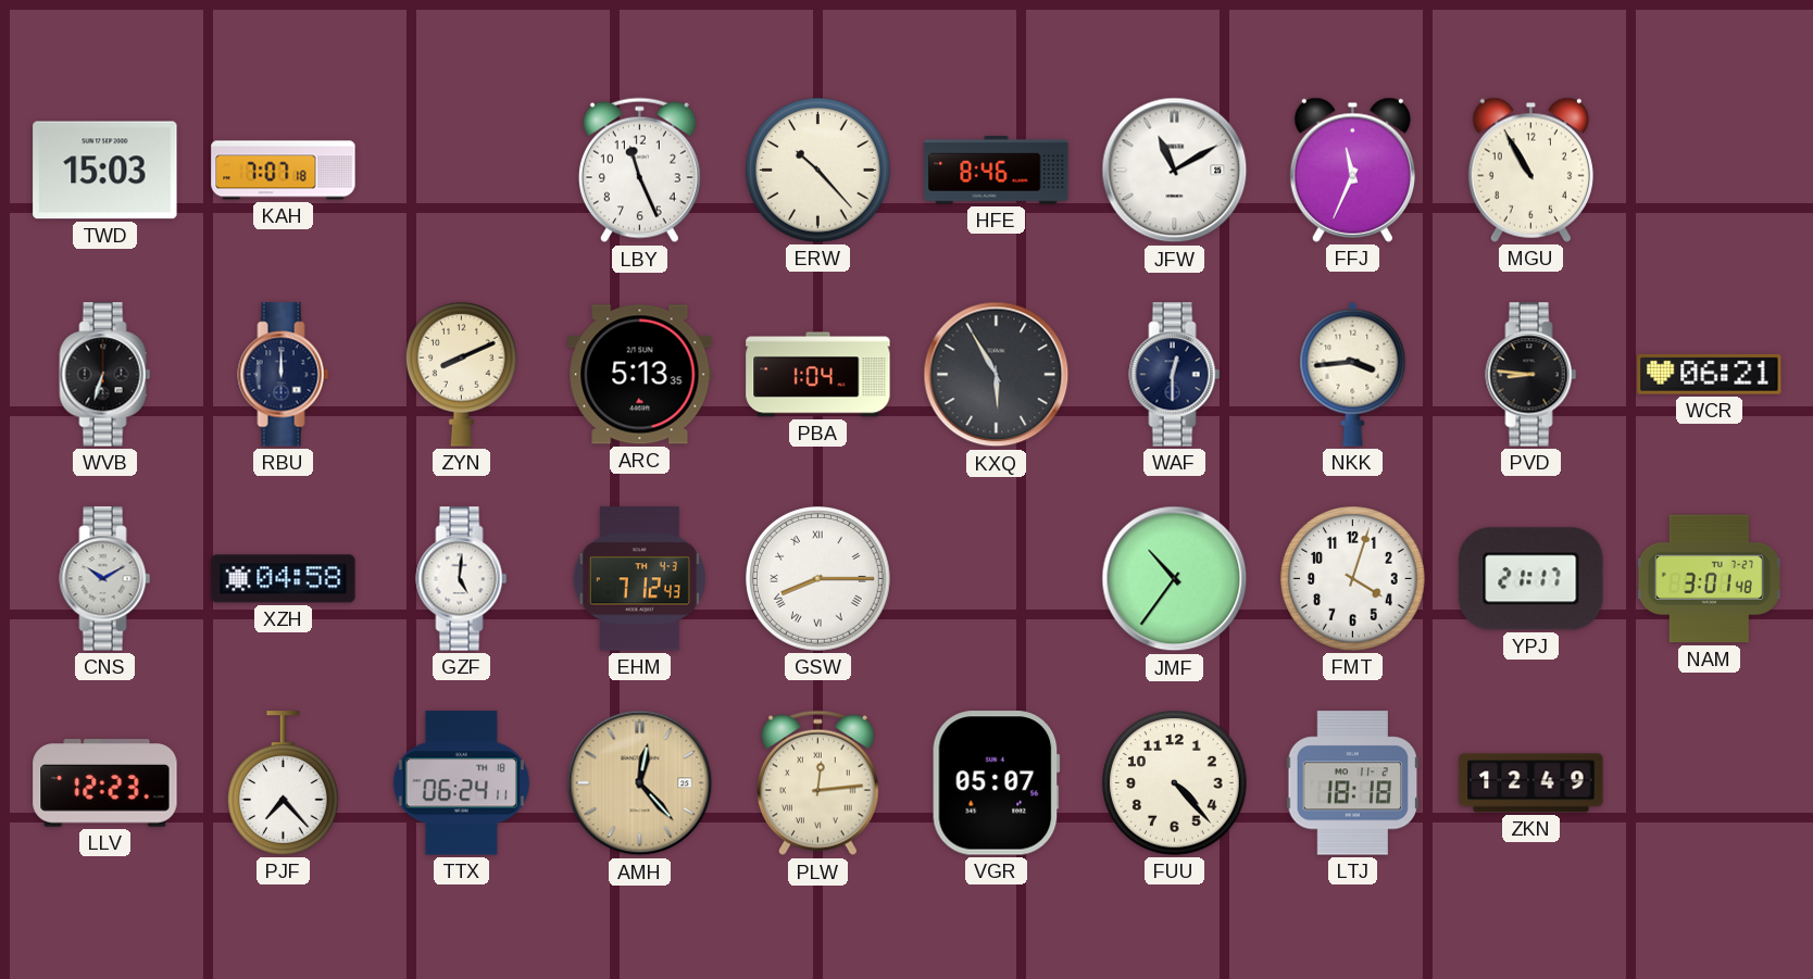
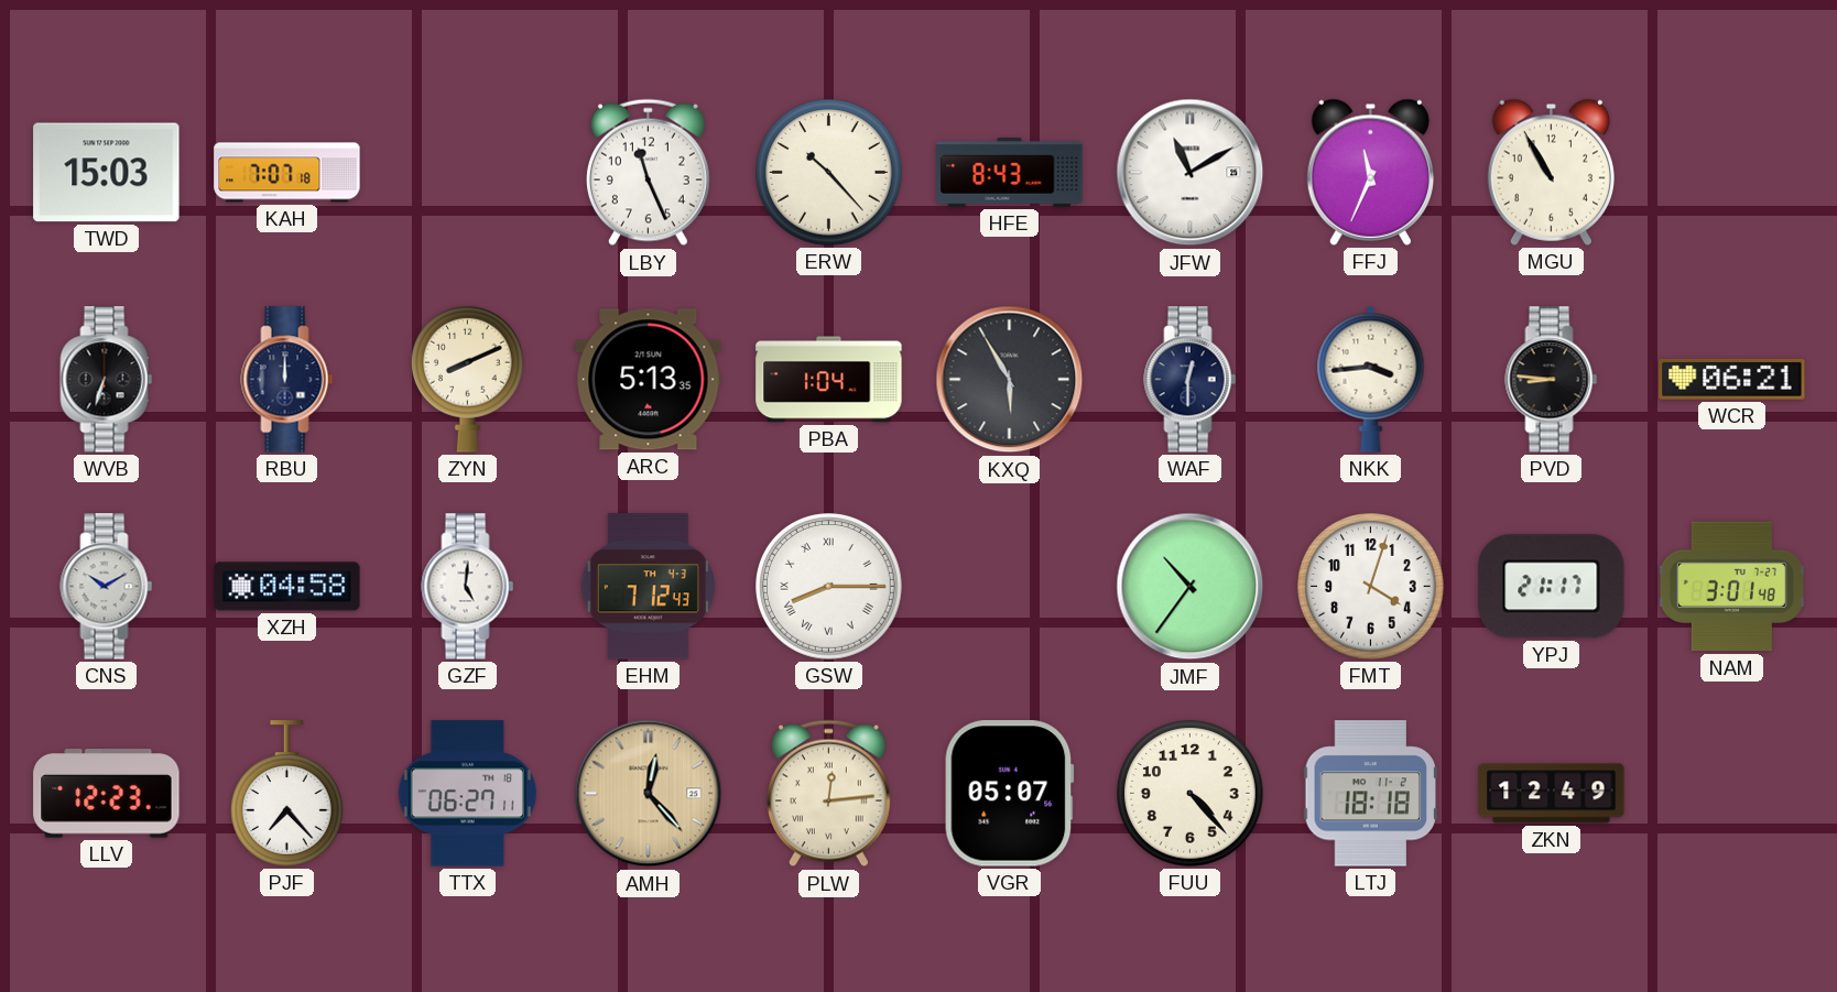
HFE: 8:46 -> 8:43
TTX: 06:24 -> 06:27
